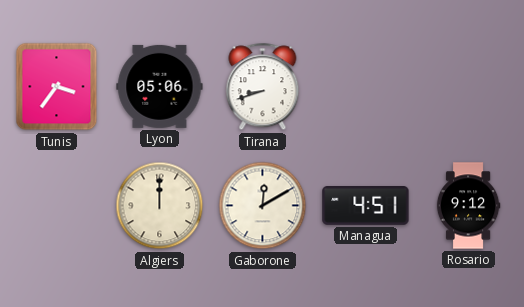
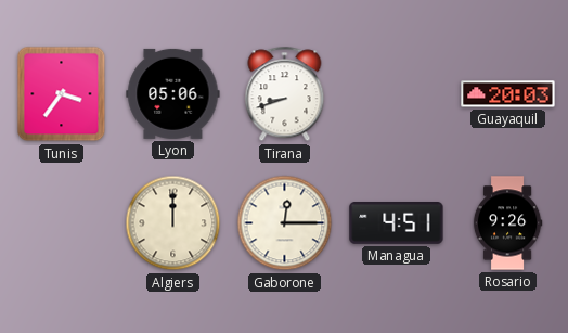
Guayaquil: none -> 20:03
Gaborone: 12:10 -> 12:15
Rosario: 9:12 -> 9:26
